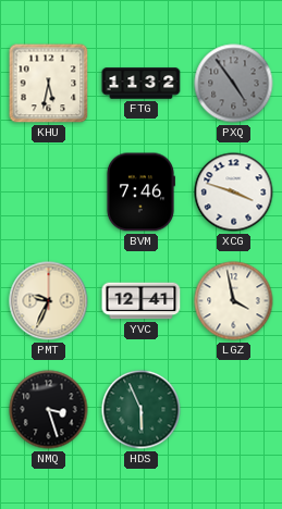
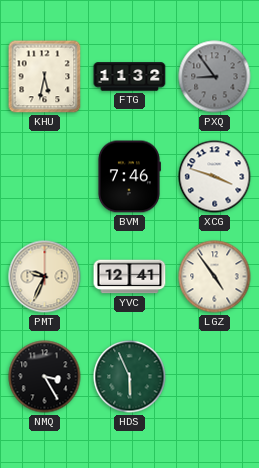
PXQ: 4:54 -> 8:54
LGZ: 3:58 -> 4:54
NMQ: 3:27 -> 3:25
